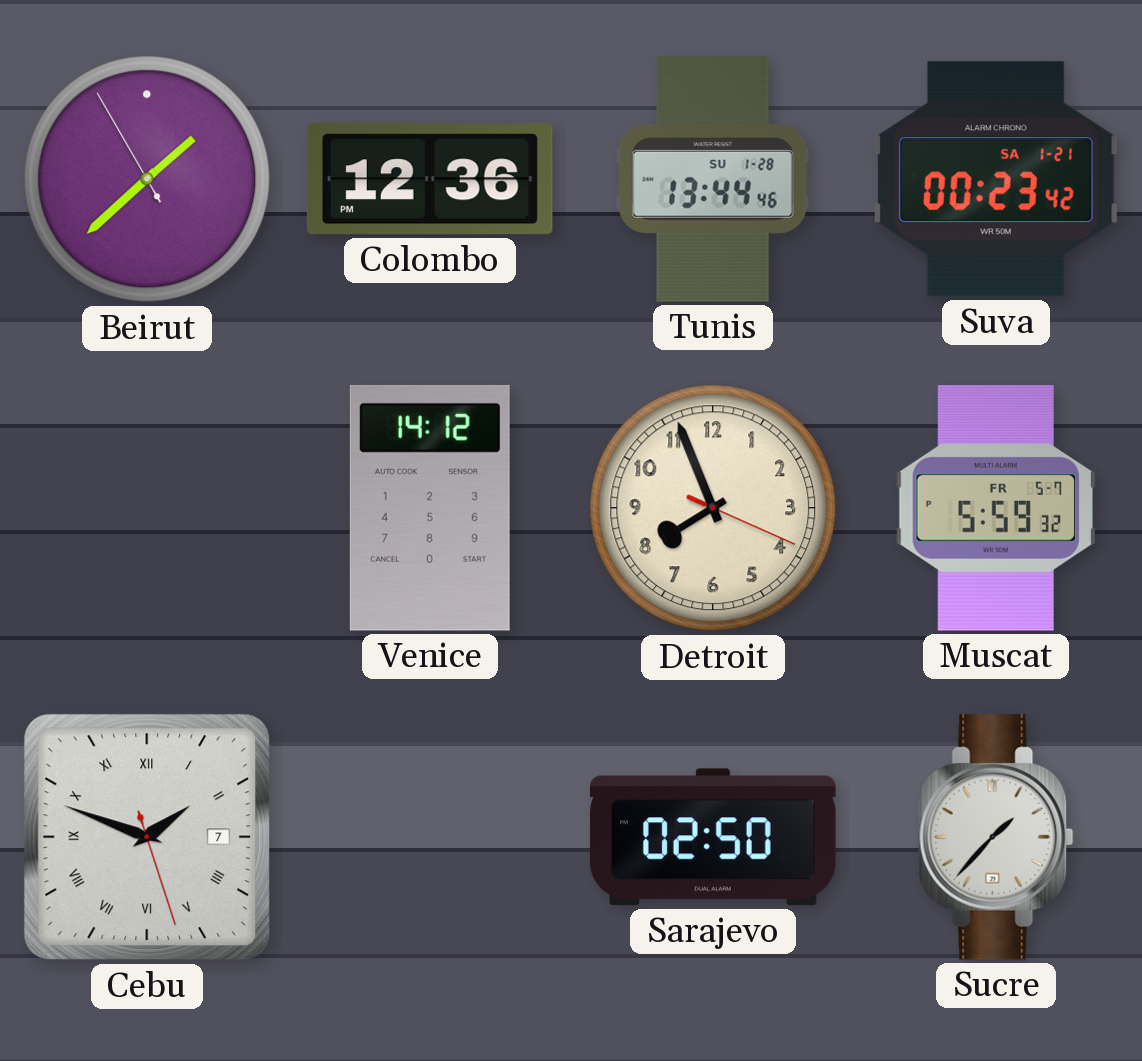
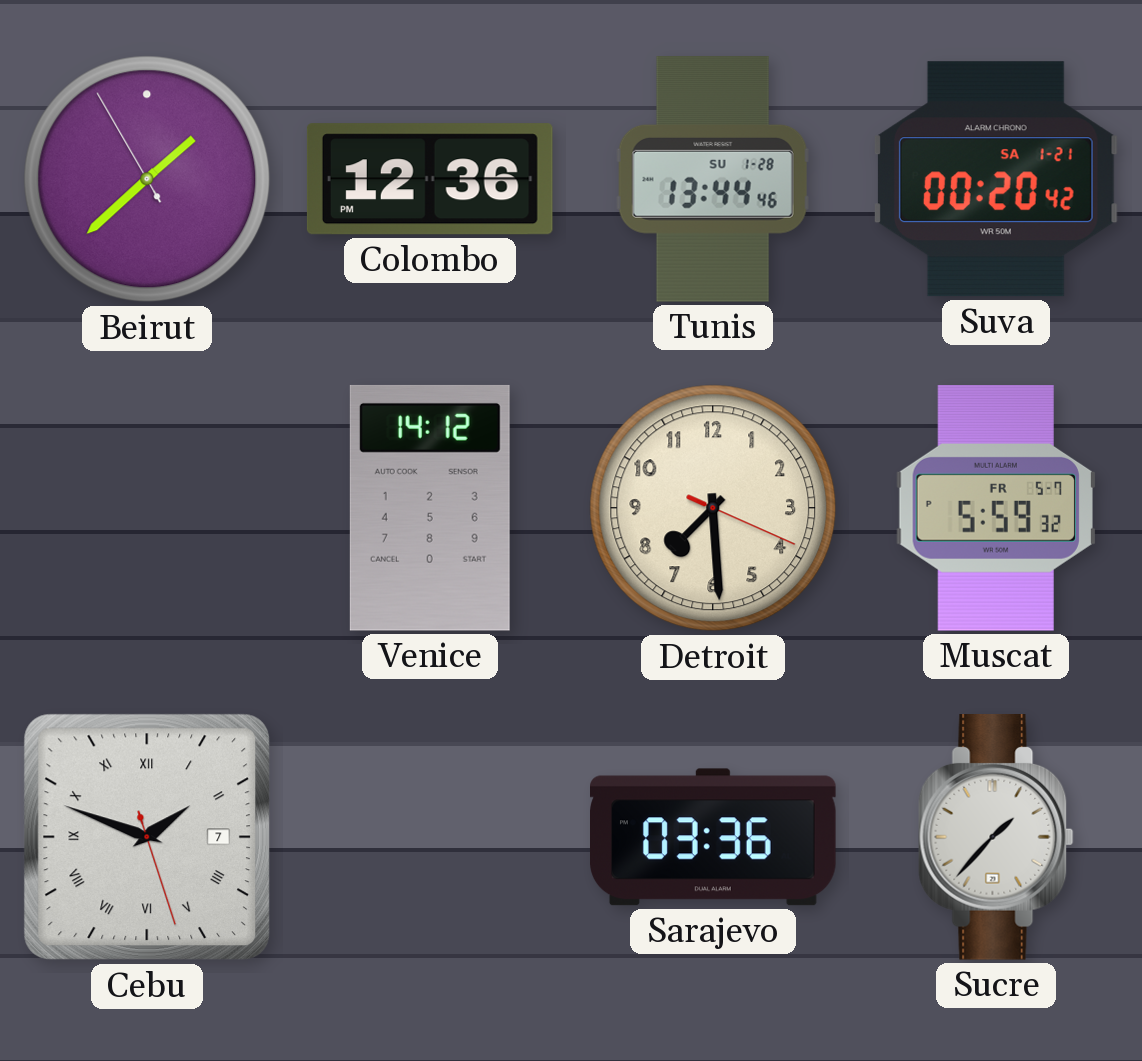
Suva: 00:23 -> 00:20
Detroit: 7:56 -> 7:29
Sarajevo: 02:50 -> 03:36
